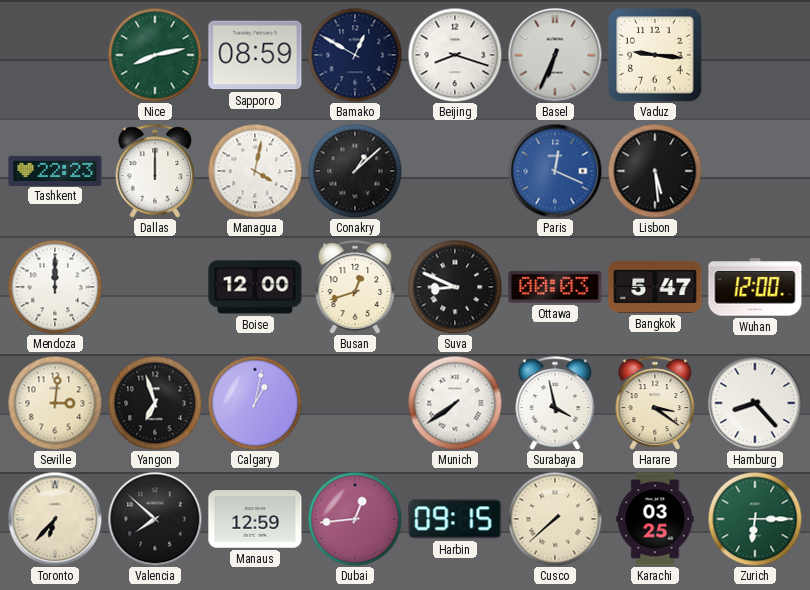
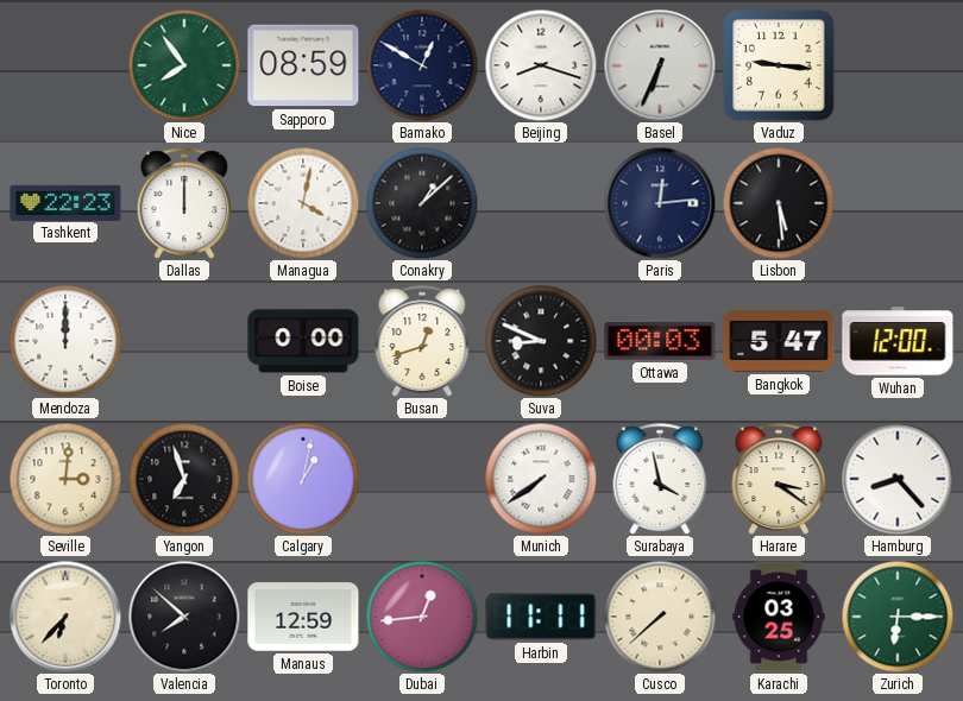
Nice: 8:13 -> 7:54
Paris: 12:19 -> 12:14
Paris dial: blue -> navy
Boise: 12:00 -> 0:00
Harbin: 09:15 -> 11:11
